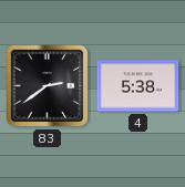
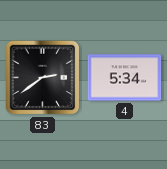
4: 5:38 -> 5:34
